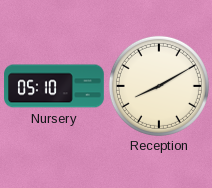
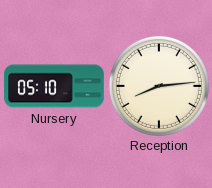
Reception: 8:10 -> 8:14
